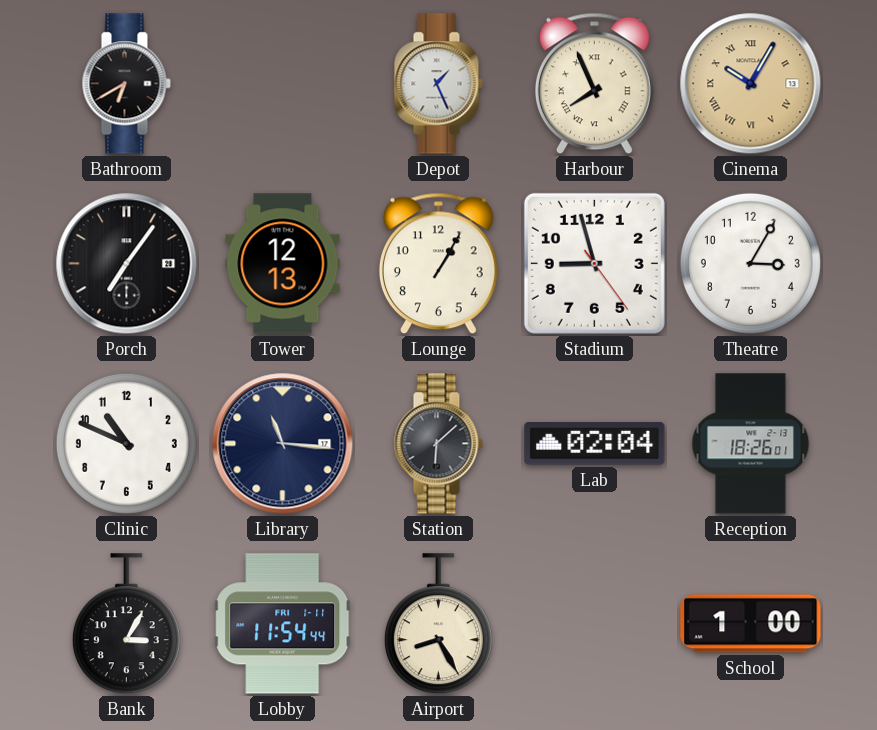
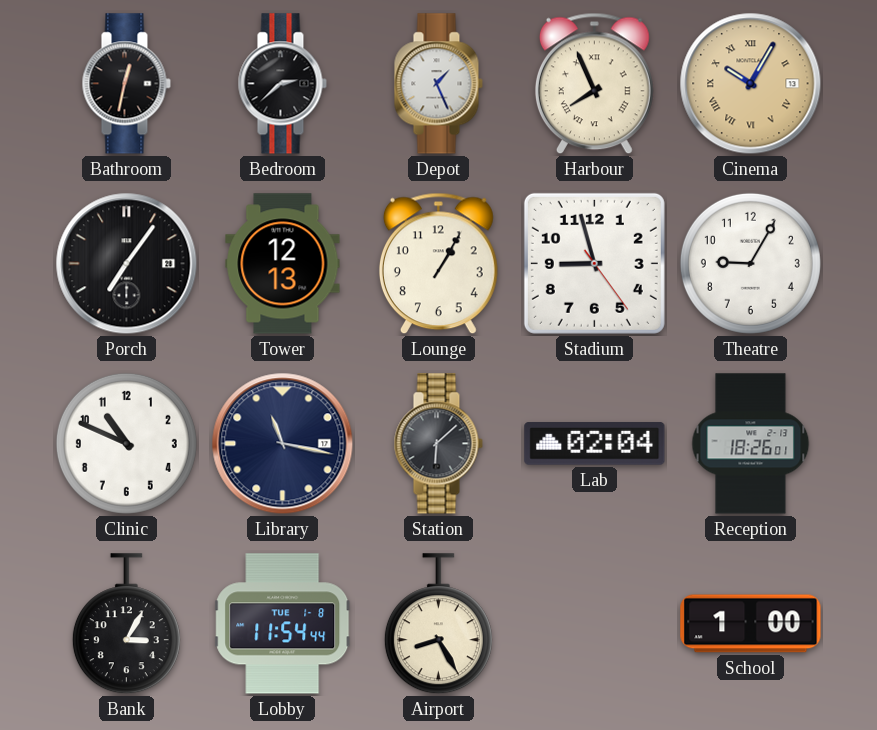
Bathroom: 6:40 -> 12:32
Bedroom: none -> 2:38
Theatre: 3:05 -> 9:05
Library: 11:16 -> 11:17
Lobby date: FRI 1-11 -> TUE 1-8
